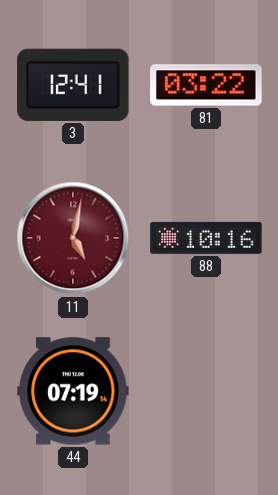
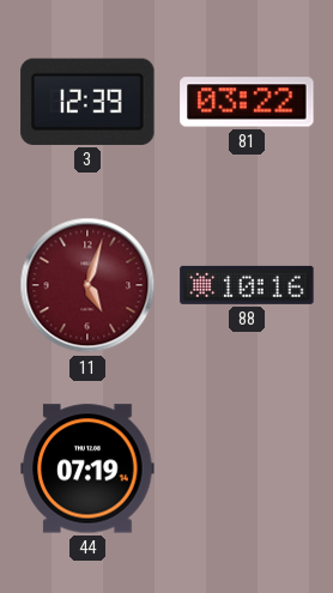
3: 12:41 -> 12:39
11: 5:02 -> 5:03
